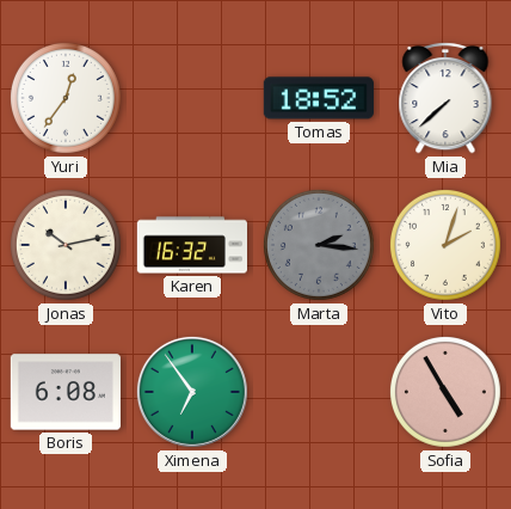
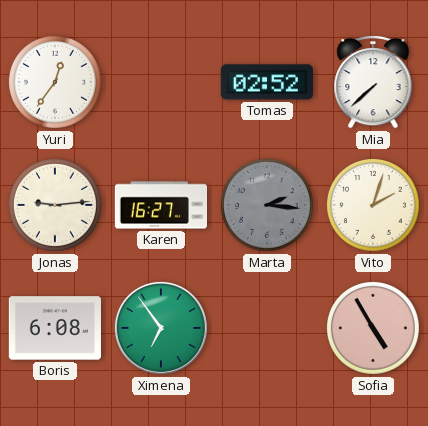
Tomas: 18:52 -> 02:52
Jonas: 10:13 -> 9:14
Karen: 16:32 -> 16:27
